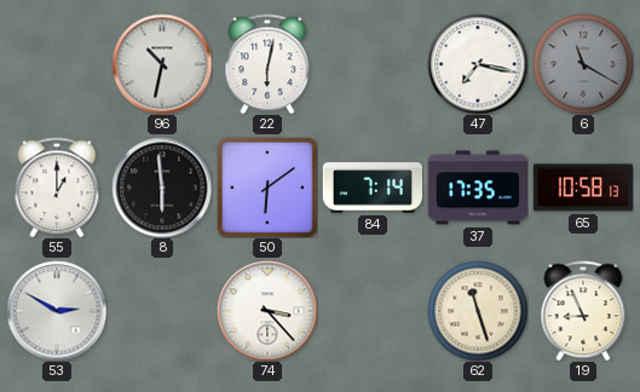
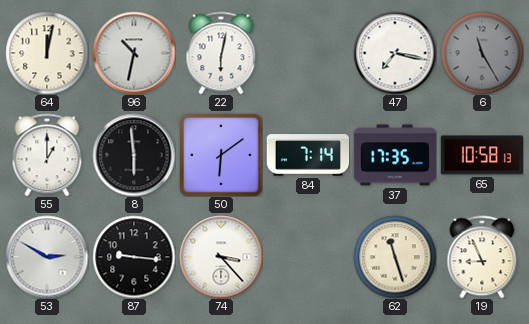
64: none -> 12:02
6: 11:20 -> 11:25
87: none -> 9:16
